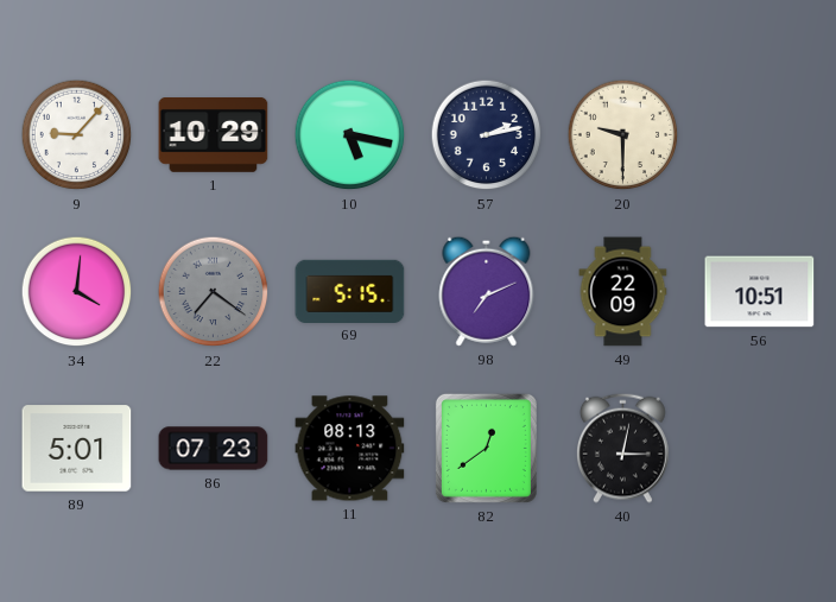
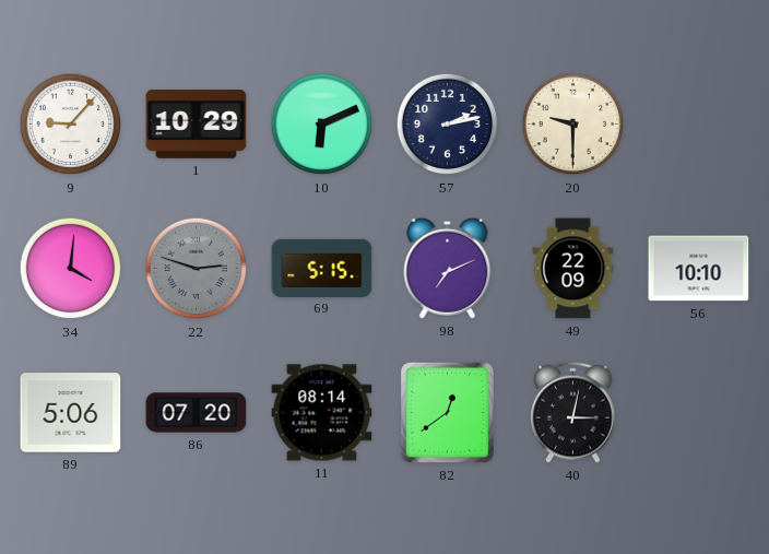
10: 5:17 -> 6:11
22: 7:21 -> 2:48
56: 10:51 -> 10:10
89: 5:01 -> 5:06
86: 07:23 -> 07:20
11: 08:13 -> 08:14
